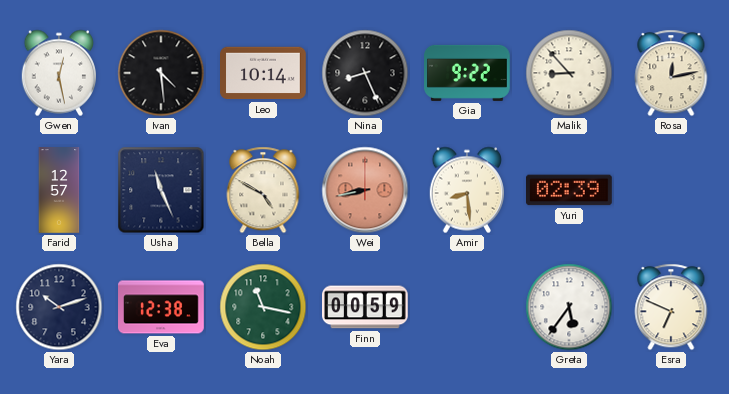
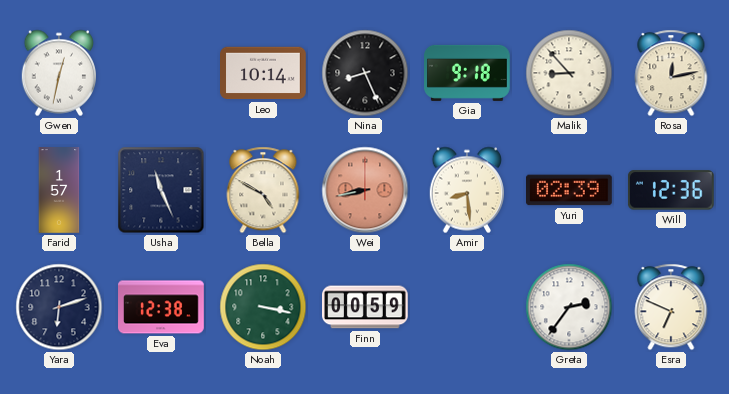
Gwen: 12:28 -> 12:32
Ivan: 4:29 -> none
Gia: 9:22 -> 9:18
Farid: 12:57 -> 1:57
Will: none -> 12:36
Yara: 10:12 -> 6:12
Noah: 11:17 -> 3:17
Greta: 5:36 -> 2:36
